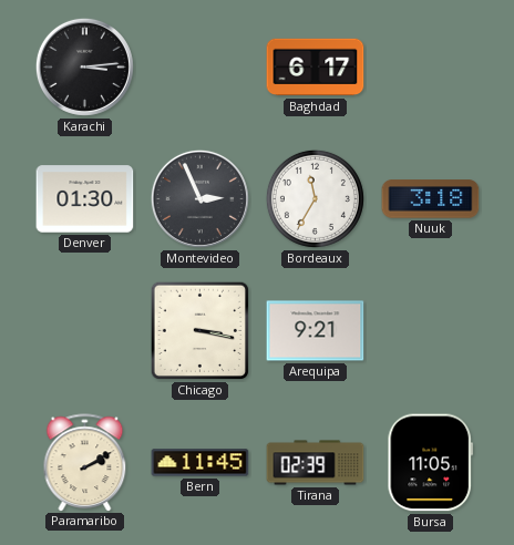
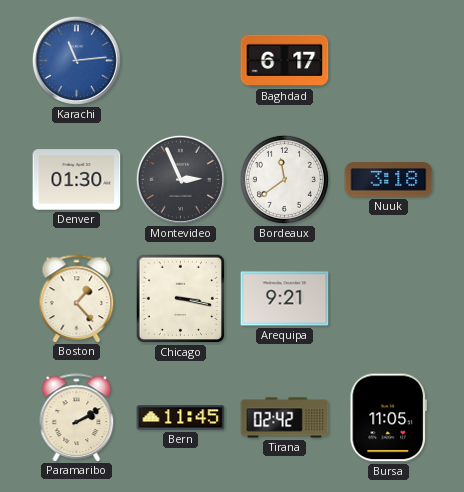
Karachi: 3:14 -> 11:14
Karachi dial: black -> blue
Bordeaux: 11:35 -> 11:39
Boston: none -> 1:23
Tirana: 02:39 -> 02:42
